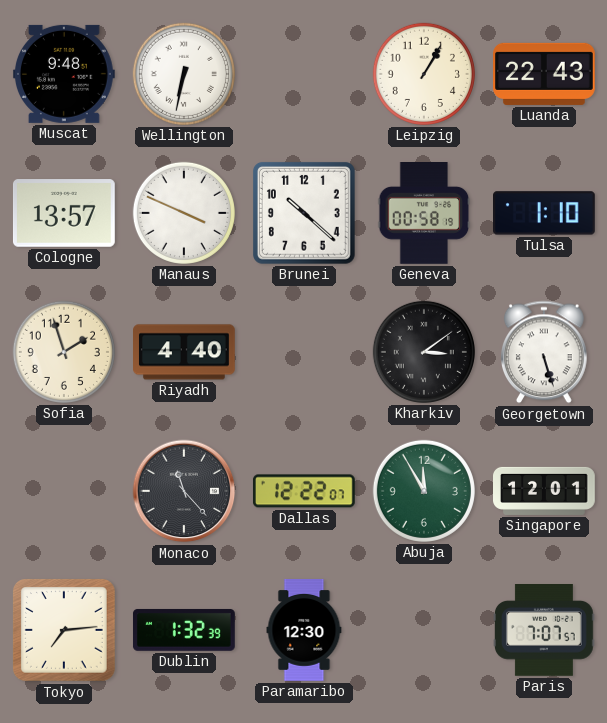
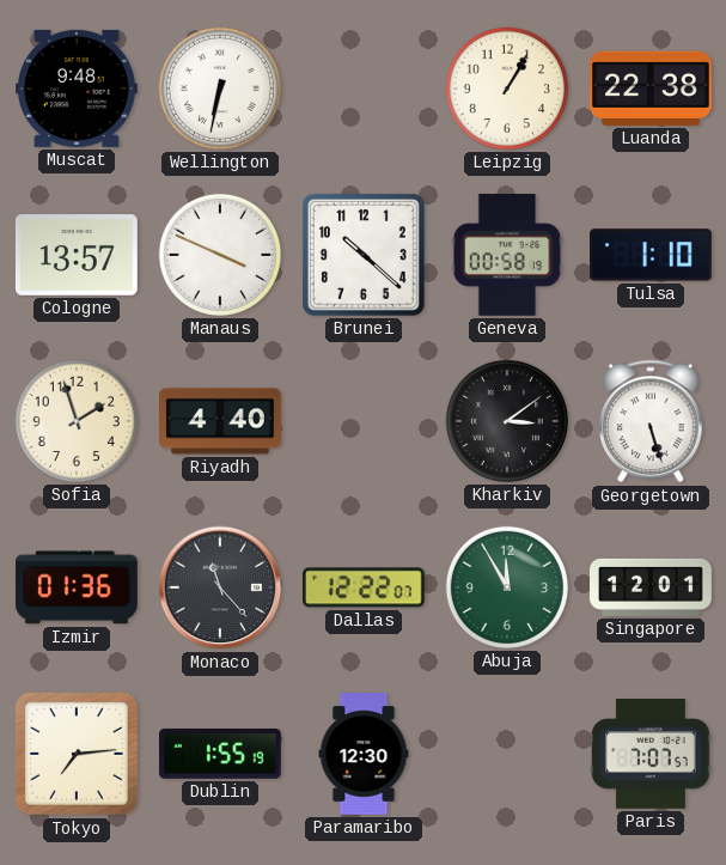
Luanda: 22:43 -> 22:38
Izmir: none -> 01:36
Dublin: 1:32 -> 1:55
